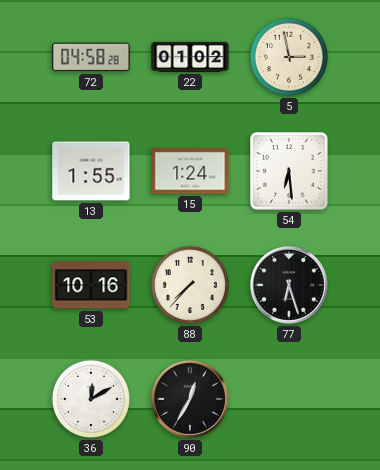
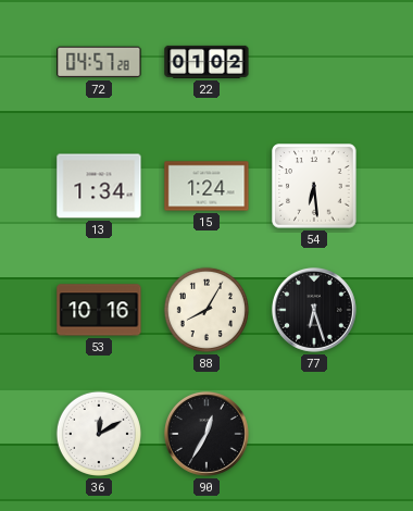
72: 04:58 -> 04:57
5: 2:58 -> none
13: 1:55 -> 1:34
88: 7:37 -> 8:05
